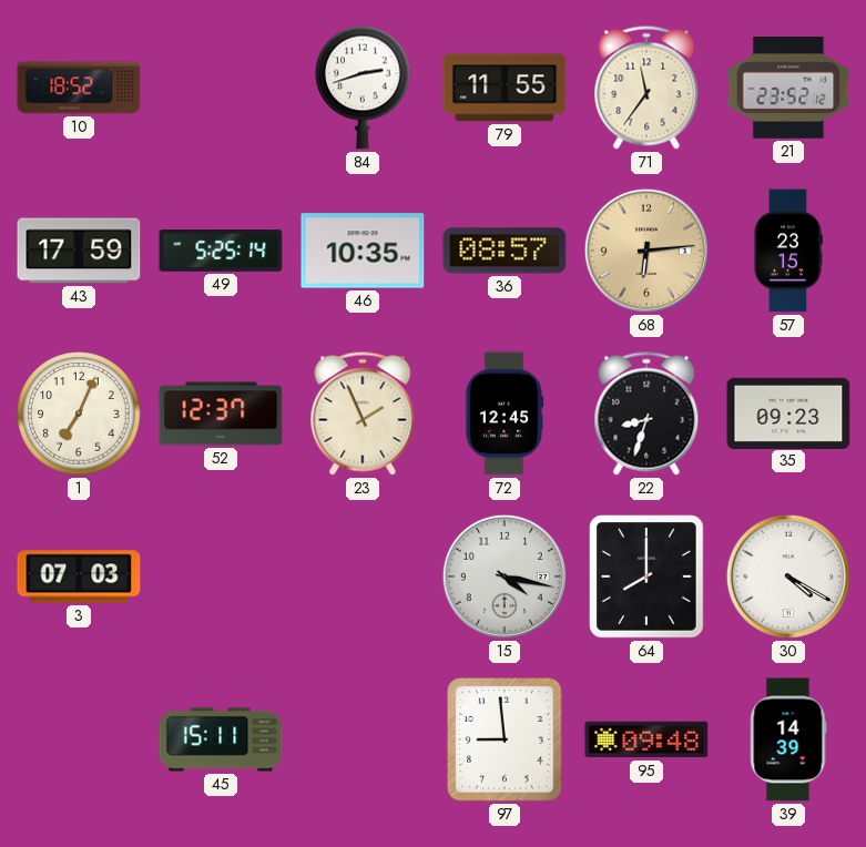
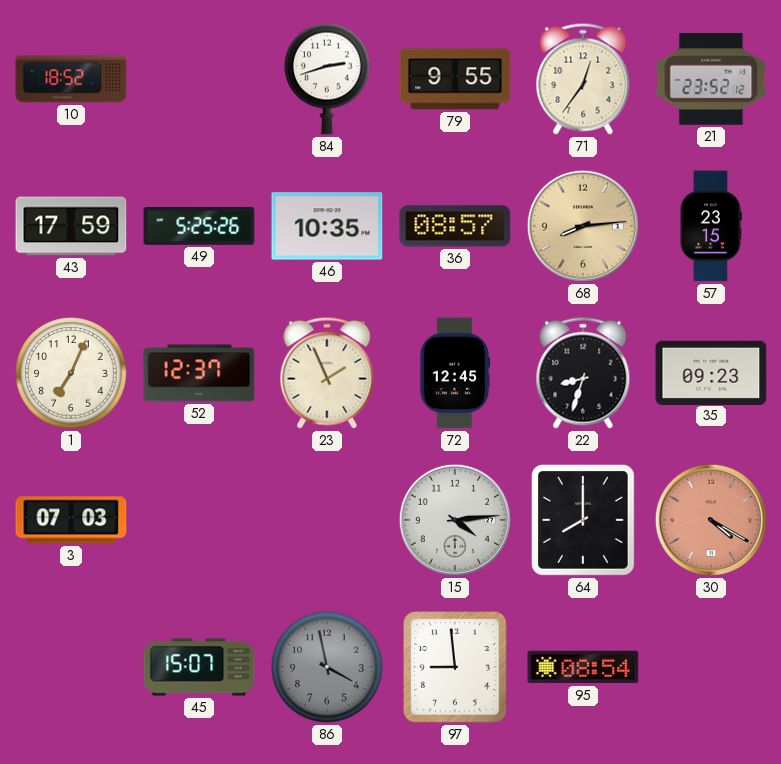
79: 11:55 -> 9:55
71: 11:36 -> 12:36
49: 5:25:14 -> 5:25:26
68: 6:14 -> 8:14
15: 4:17 -> 4:14
30 dial: white -> salmon
45: 15:11 -> 15:07
86: none -> 3:58
95: 09:48 -> 08:54
39: 14:39 -> none
